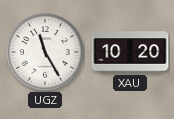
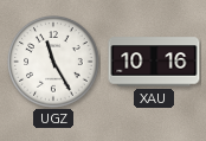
XAU: 10:20 -> 10:16
